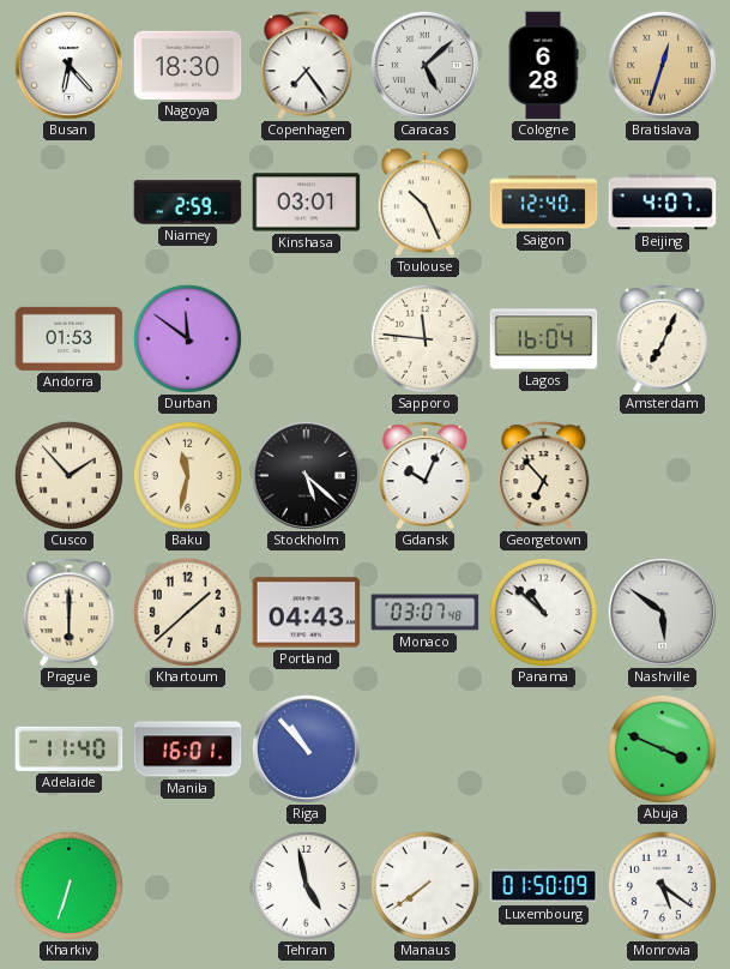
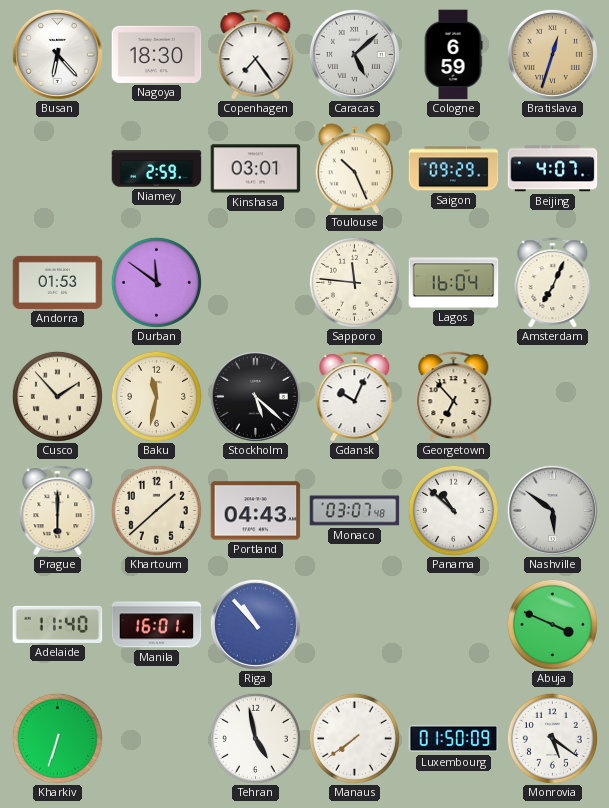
Cologne: 6:28 -> 6:59
Saigon: 12:40 -> 09:29
